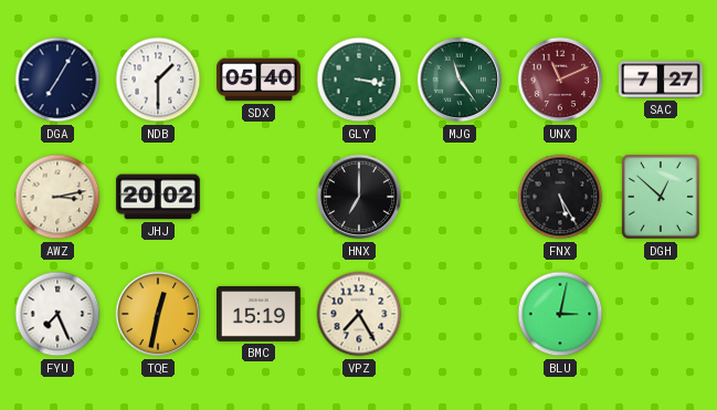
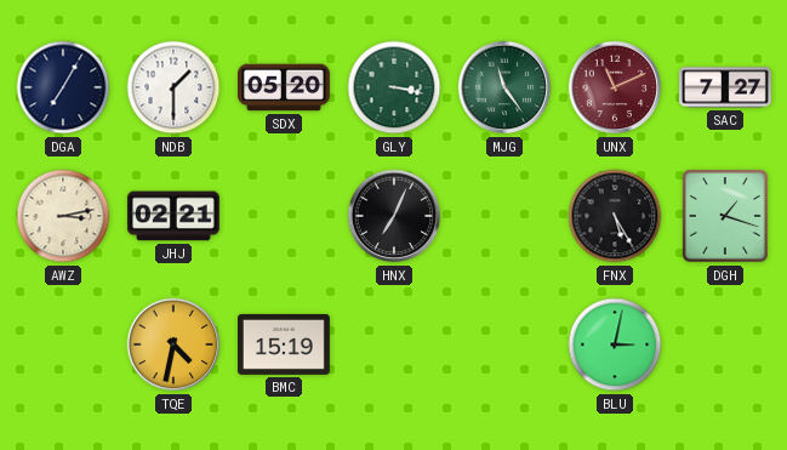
SDX: 05:40 -> 05:20
JHJ: 20:02 -> 02:21
HNX: 7:00 -> 7:04
DGH: 12:52 -> 1:18
FYU: 7:26 -> none
TQE: 12:32 -> 4:32
VPZ: 7:25 -> none
